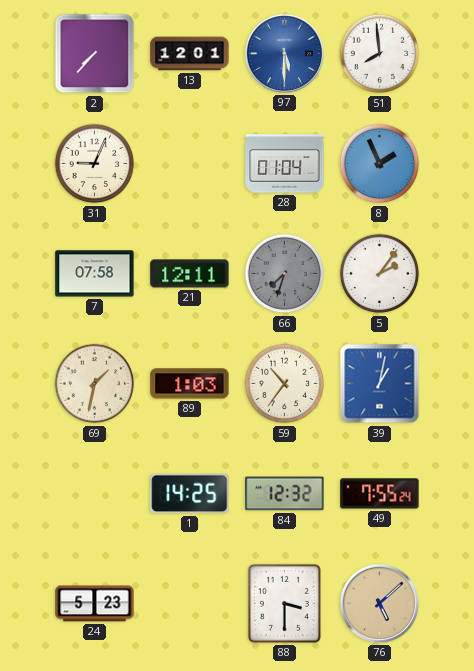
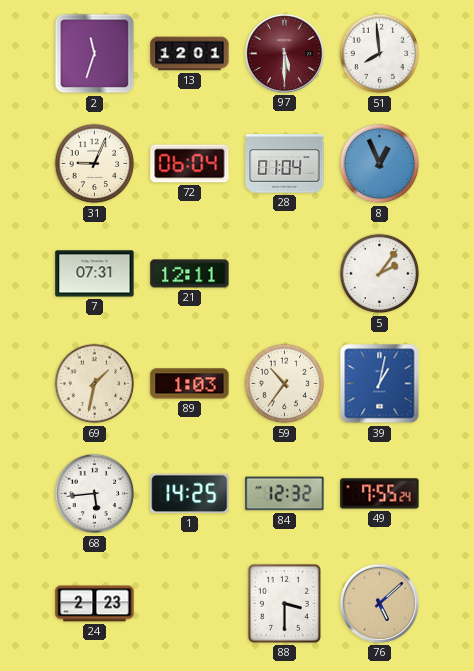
2: 7:37 -> 11:33
97 dial: blue -> burgundy
72: none -> 06:04
8: 1:56 -> 12:56
7: 07:58 -> 07:31
66: 7:33 -> none
68: none -> 5:44
24: 5:23 -> 2:23
